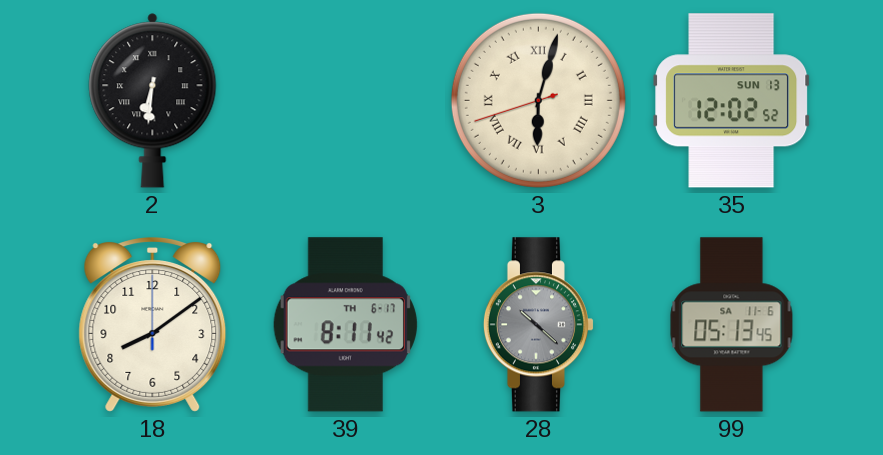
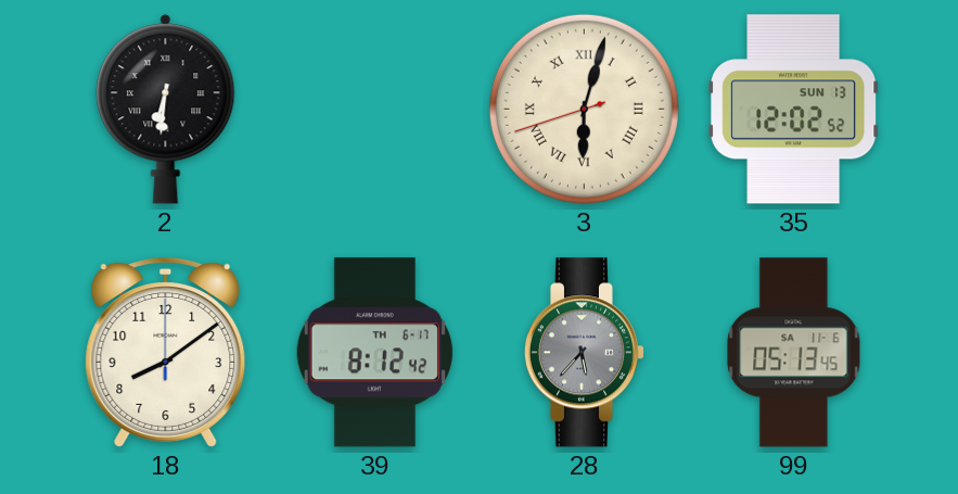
39: 8:11 -> 8:12
28: 10:22 -> 5:37
